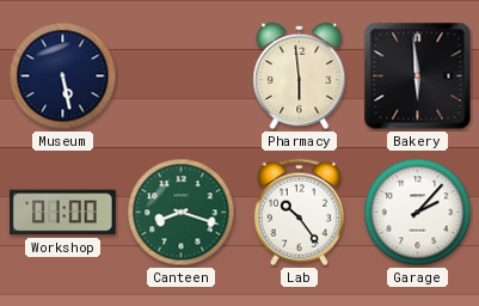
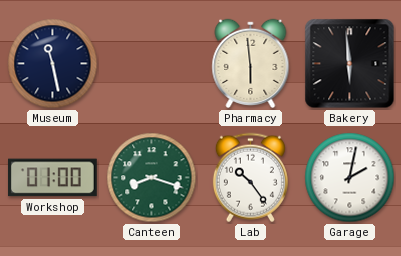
Museum: 5:28 -> 11:28
Garage: 2:07 -> 2:02
